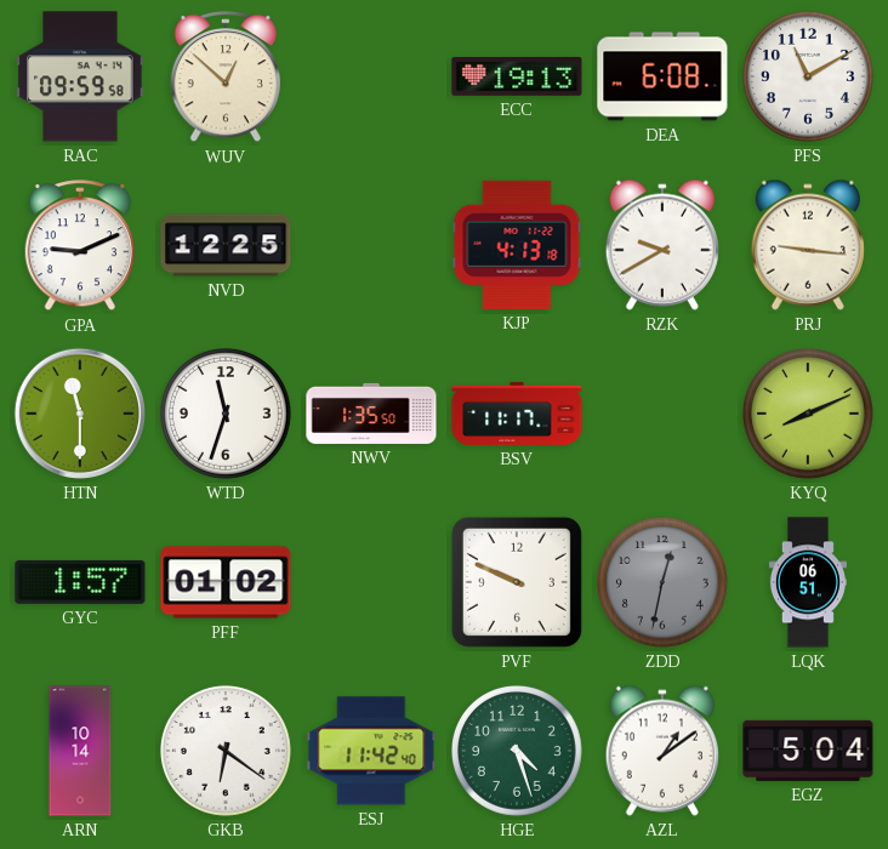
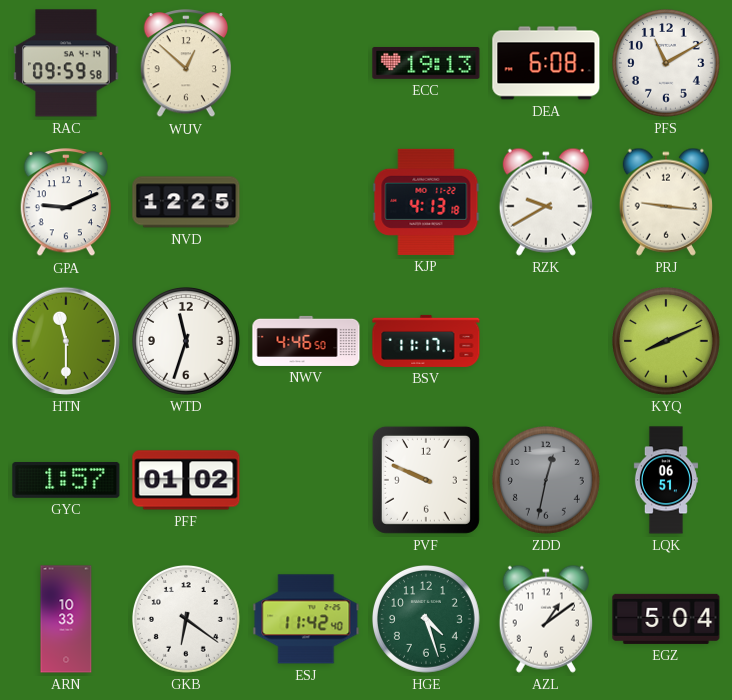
NWV: 1:35 -> 4:46
ARN: 10:14 -> 10:33
